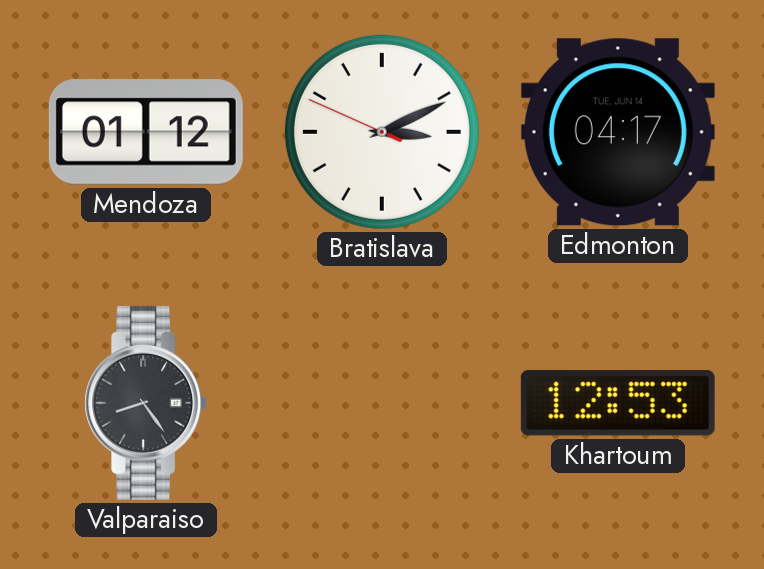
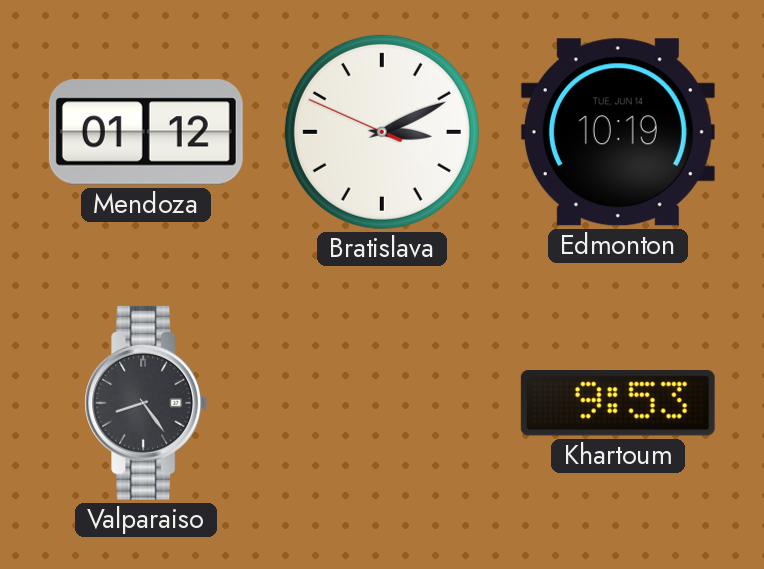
Edmonton: 04:17 -> 10:19
Khartoum: 12:53 -> 9:53
